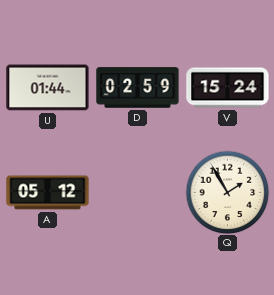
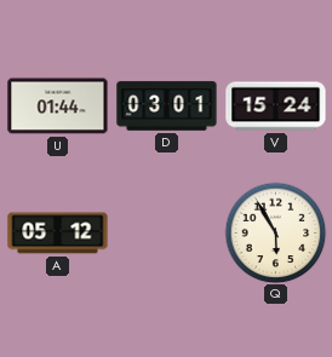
D: 02:59 -> 03:01
Q: 1:55 -> 5:55
